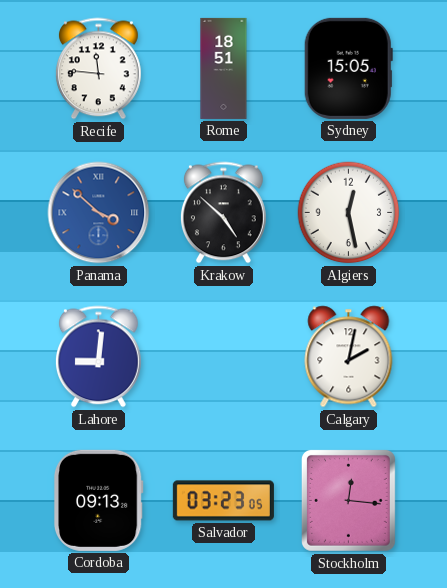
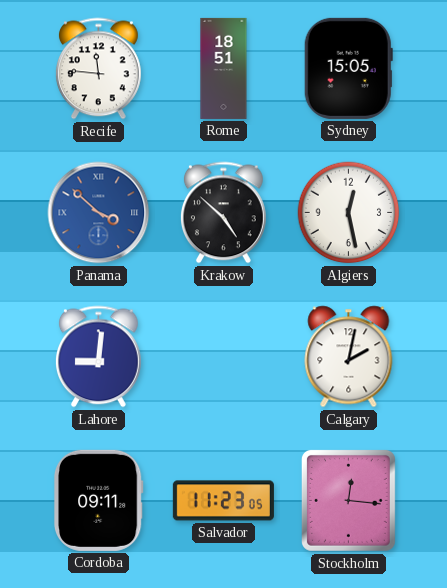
Cordoba: 09:13 -> 09:11
Salvador: 03:23 -> 11:23
